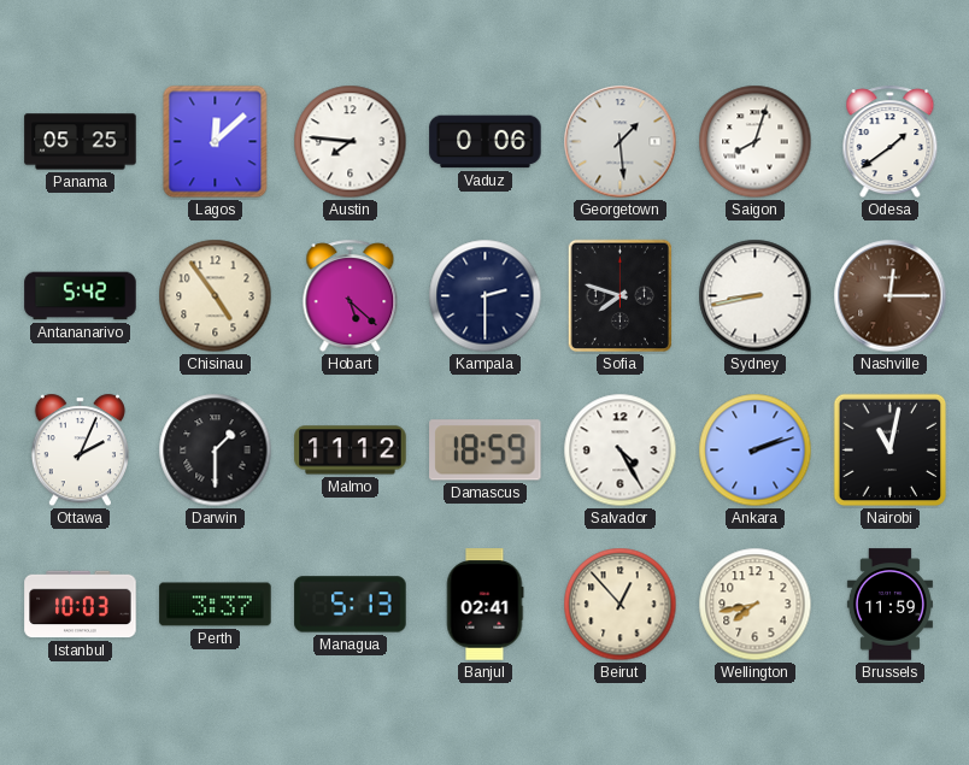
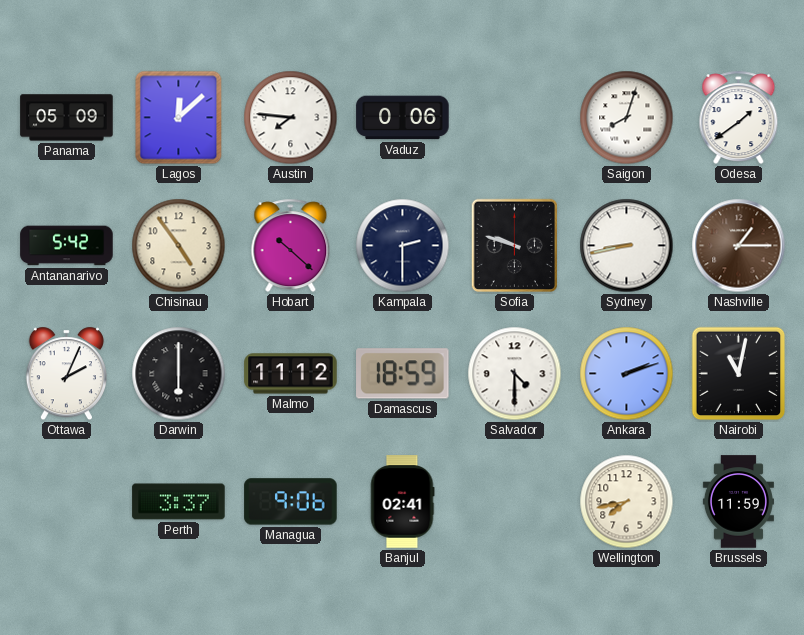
Panama: 05:25 -> 05:09
Georgetown: 1:29 -> none
Hobart: 5:22 -> 10:22
Sofia: 7:48 -> 9:48
Nashville: 12:15 -> 1:15
Darwin: 1:30 -> 6:00
Salvador: 4:25 -> 4:30
Istanbul: 10:03 -> none
Managua: 5:13 -> 9:06
Beirut: 12:53 -> none
